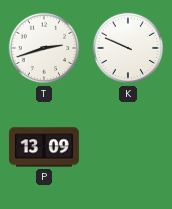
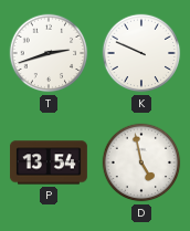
P: 13:09 -> 13:54
D: none -> 4:58
